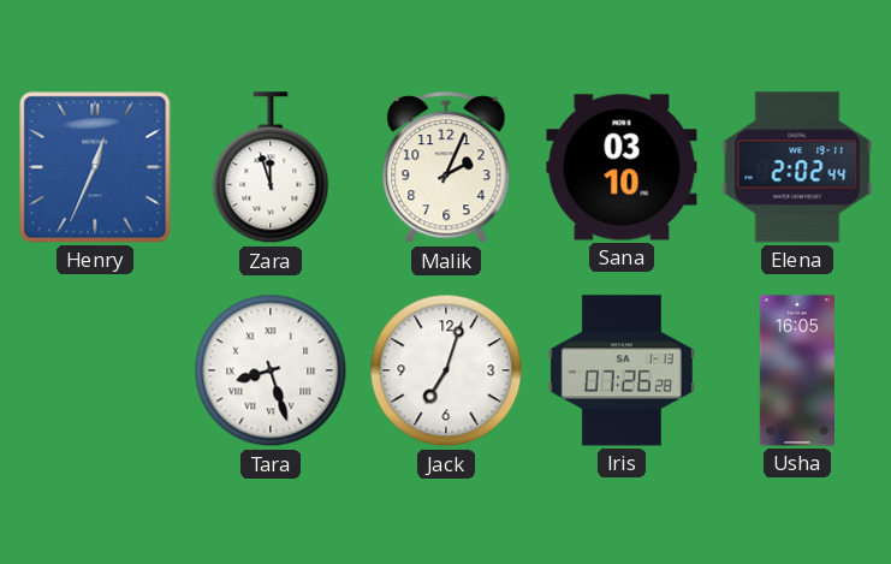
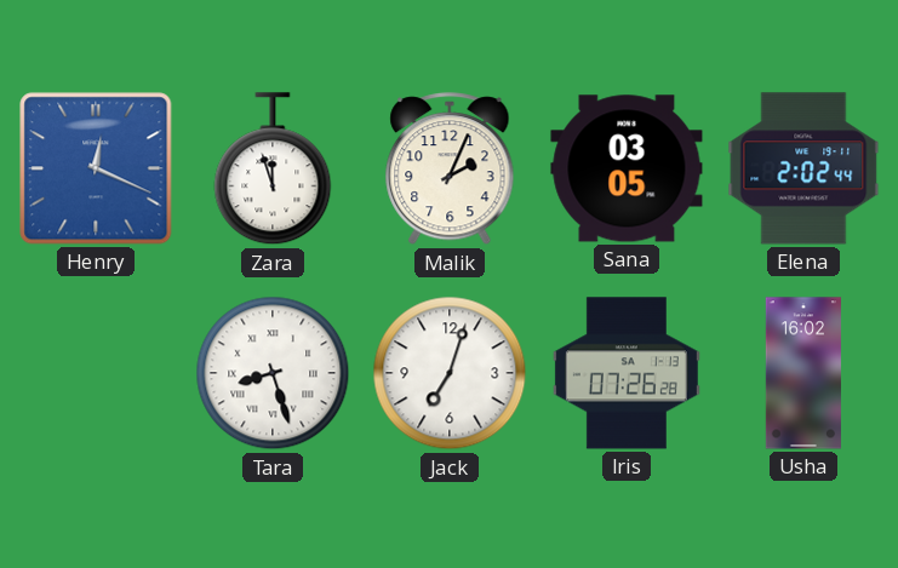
Henry: 12:34 -> 12:19
Sana: 03:10 -> 03:05
Usha: 16:05 -> 16:02
